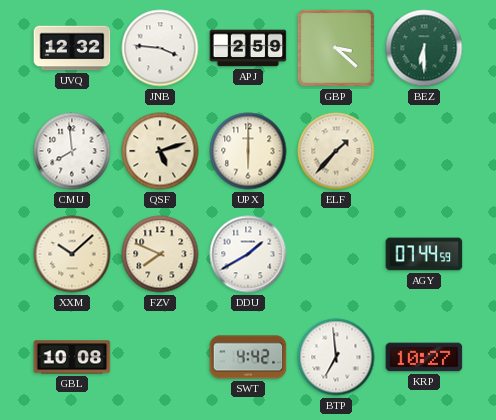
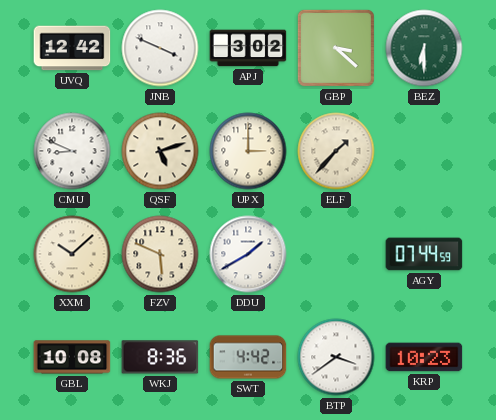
UVQ: 12:32 -> 12:42
JNB: 3:46 -> 3:49
APJ: 2:59 -> 3:02
CMU: 7:59 -> 8:49
UPX: 6:00 -> 3:00
FZV: 7:49 -> 5:49
WKJ: none -> 8:36
BTP: 6:59 -> 3:39
KRP: 10:27 -> 10:23
